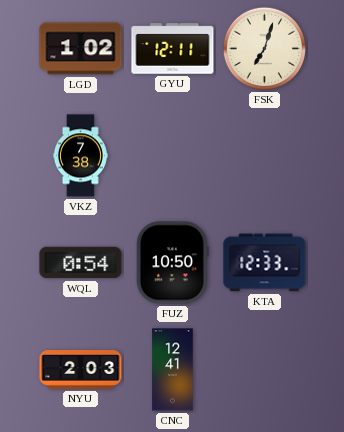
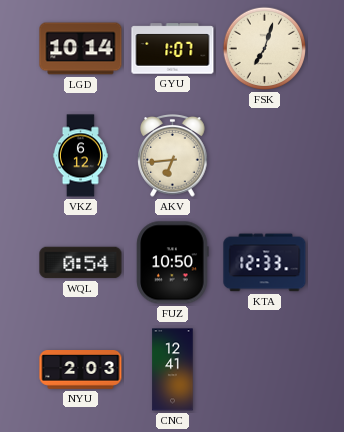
LGD: 1:02 -> 10:14
GYU: 12:11 -> 1:07
VKZ: 7:38 -> 6:12
AKV: none -> 6:44
